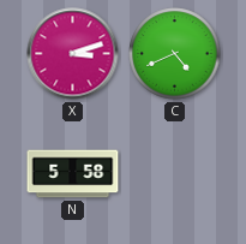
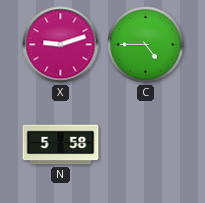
X: 3:12 -> 9:12
C: 4:41 -> 4:45
